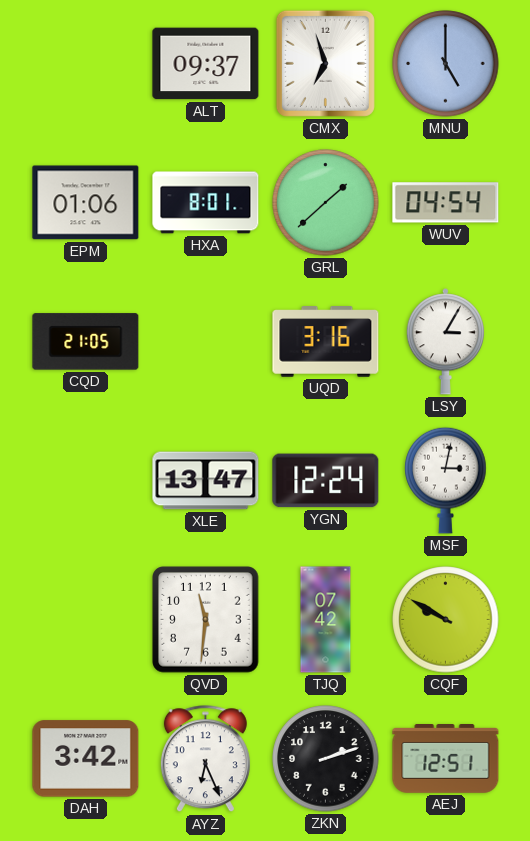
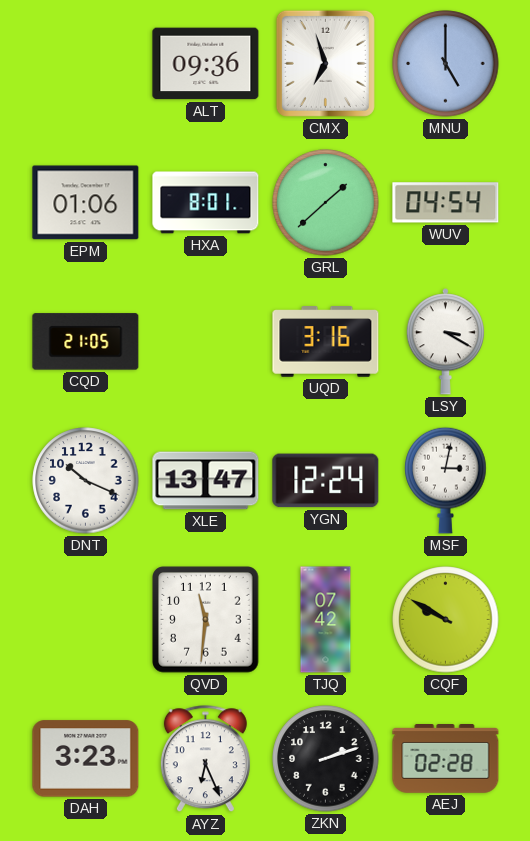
ALT: 09:37 -> 09:36
LSY: 3:05 -> 3:20
DNT: none -> 10:19
DAH: 3:42 -> 3:23
AEJ: 12:51 -> 02:28
